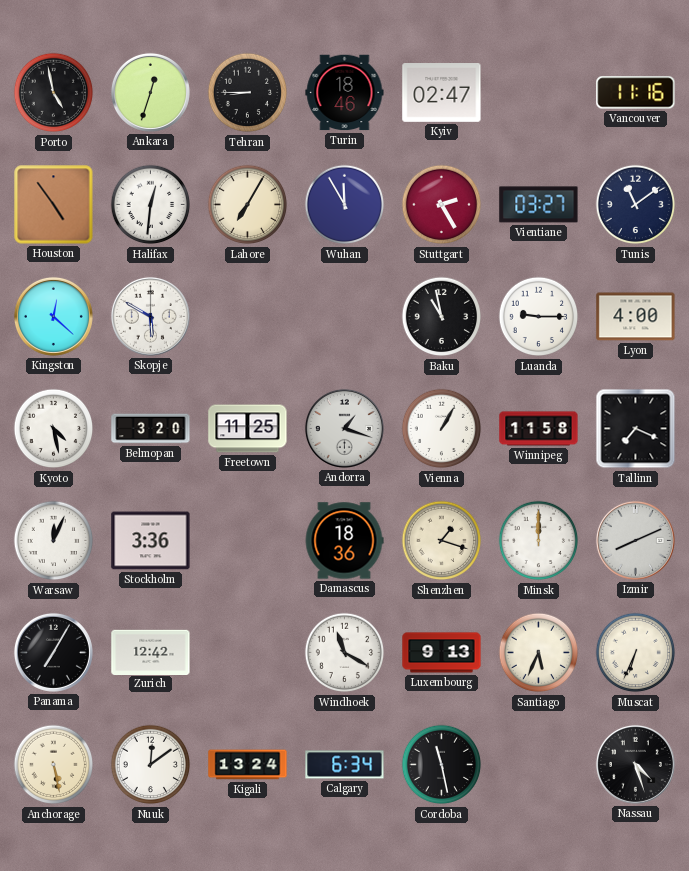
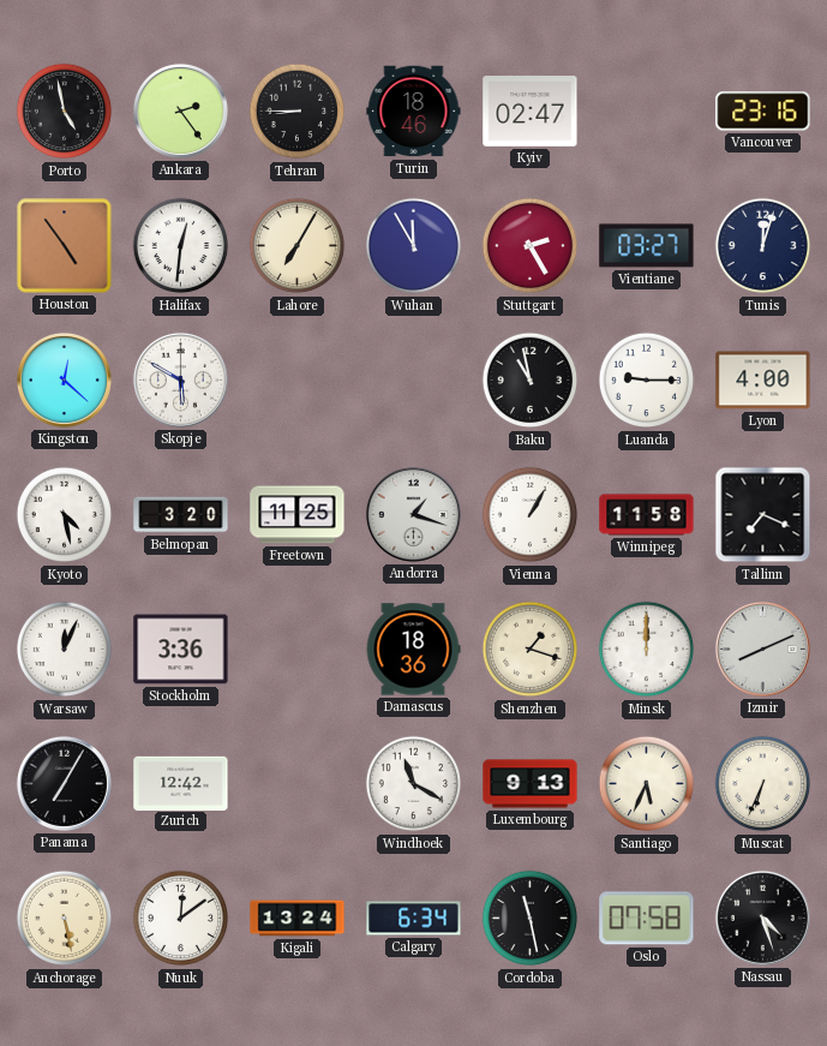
Ankara: 12:33 -> 2:24
Vancouver: 11:16 -> 23:16
Tunis: 11:09 -> 12:03
Oslo: none -> 07:58
